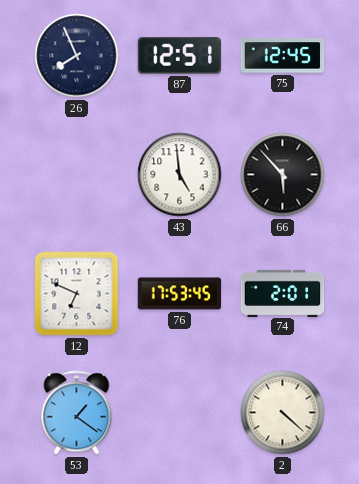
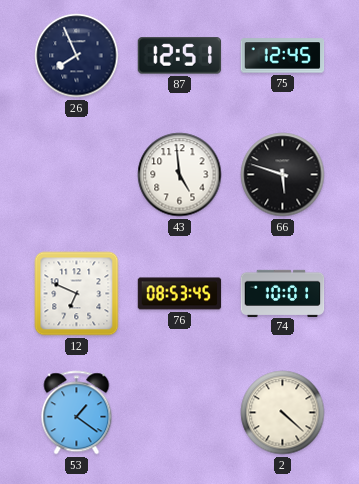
66: 5:53 -> 5:48
76: 17:53 -> 08:53
74: 2:01 -> 10:01
